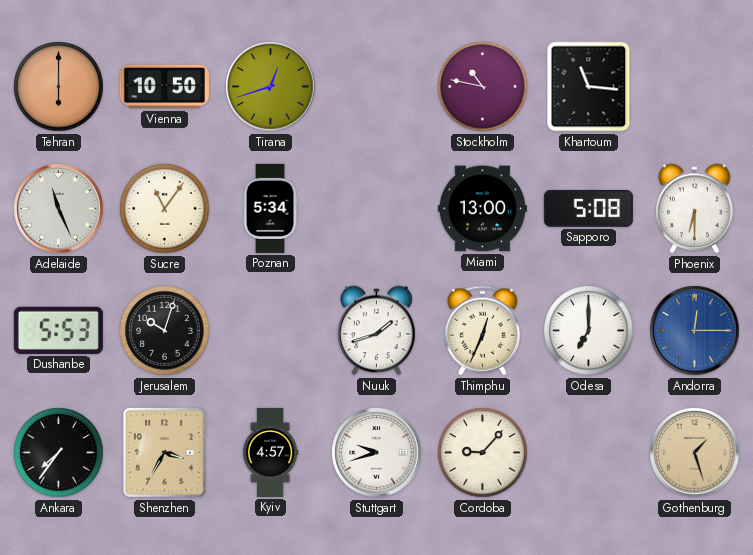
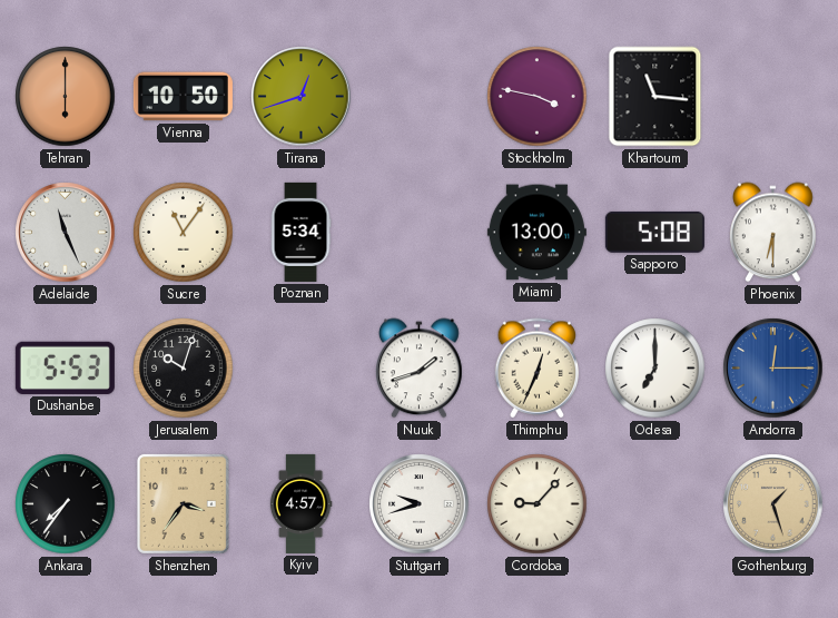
Stockholm: 10:47 -> 3:47
Shenzhen: 3:35 -> 3:36
